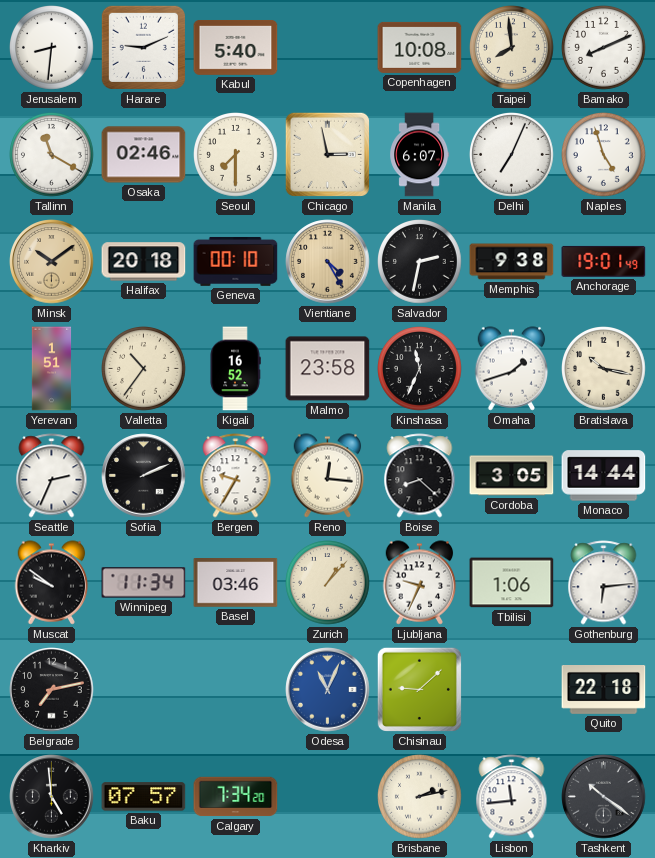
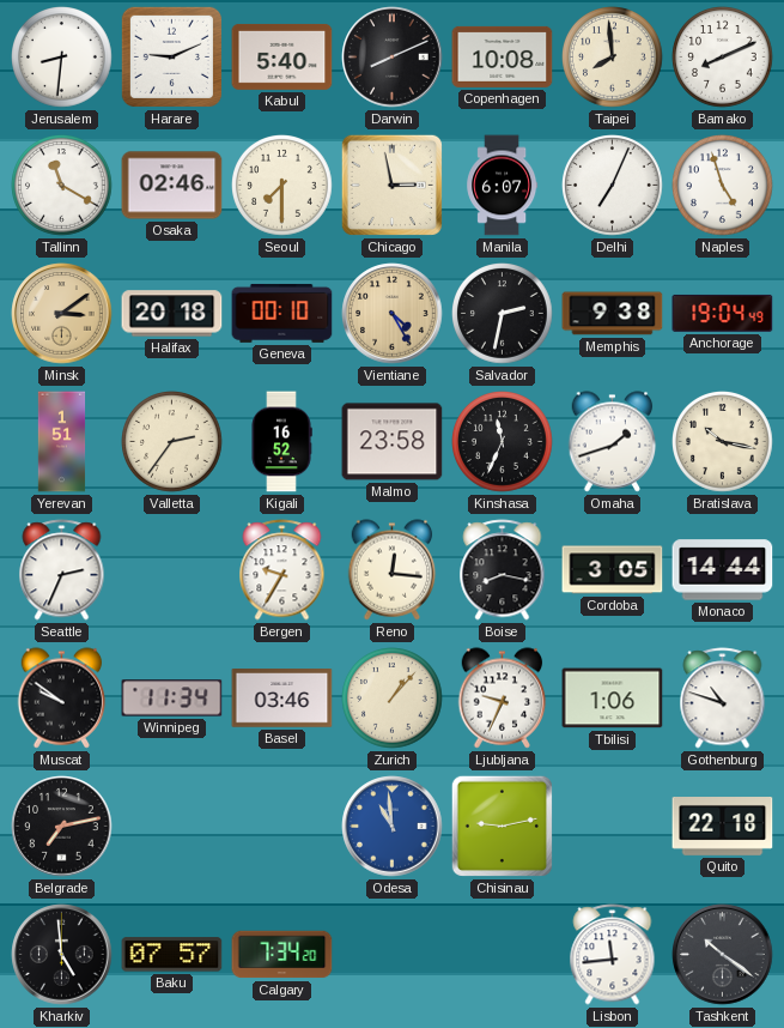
Darwin: none -> 8:11
Minsk: 10:09 -> 3:09
Anchorage: 19:01 -> 19:04
Valletta: 10:36 -> 2:36
Sofia: 2:11 -> none
Boise: 8:22 -> 8:17
Gothenburg: 6:14 -> 10:48
Odesa: 11:04 -> 10:59
Chisinau: 9:08 -> 9:13
Brisbane: 2:13 -> none
